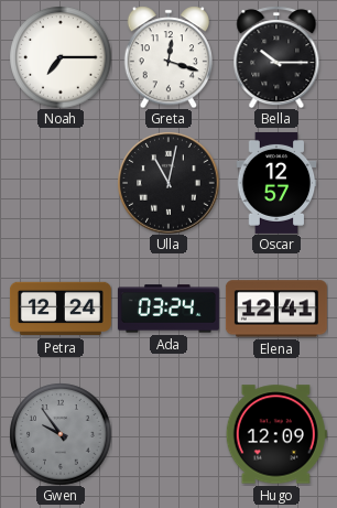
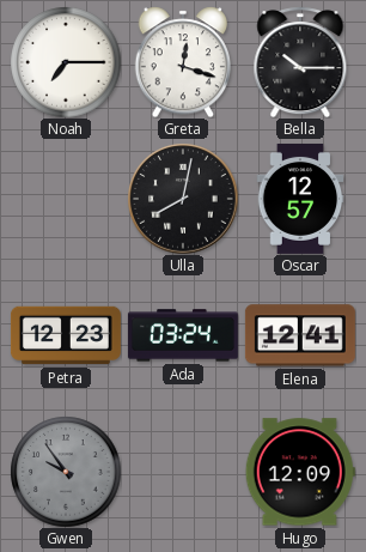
Ulla: 11:02 -> 8:02
Petra: 12:24 -> 12:23
